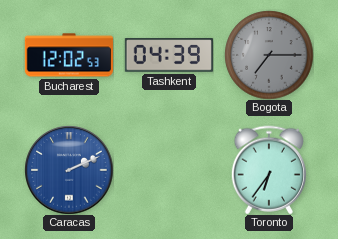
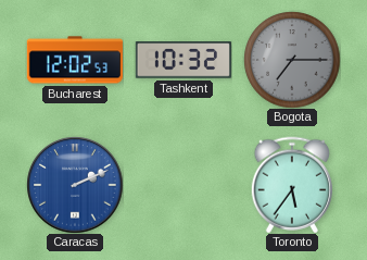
Tashkent: 04:39 -> 10:32
Toronto: 6:36 -> 5:36
